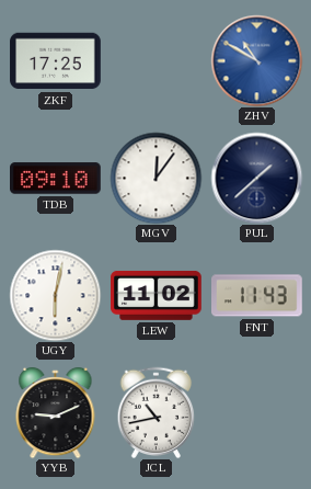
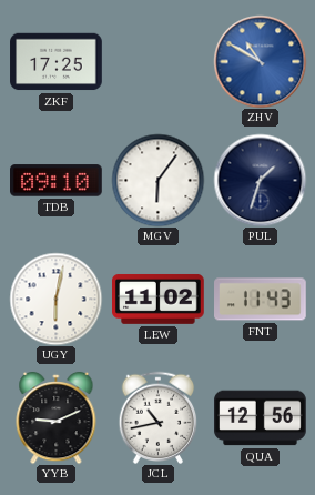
MGV: 12:06 -> 6:06
PUL: 1:38 -> 1:33
QUA: none -> 12:56
